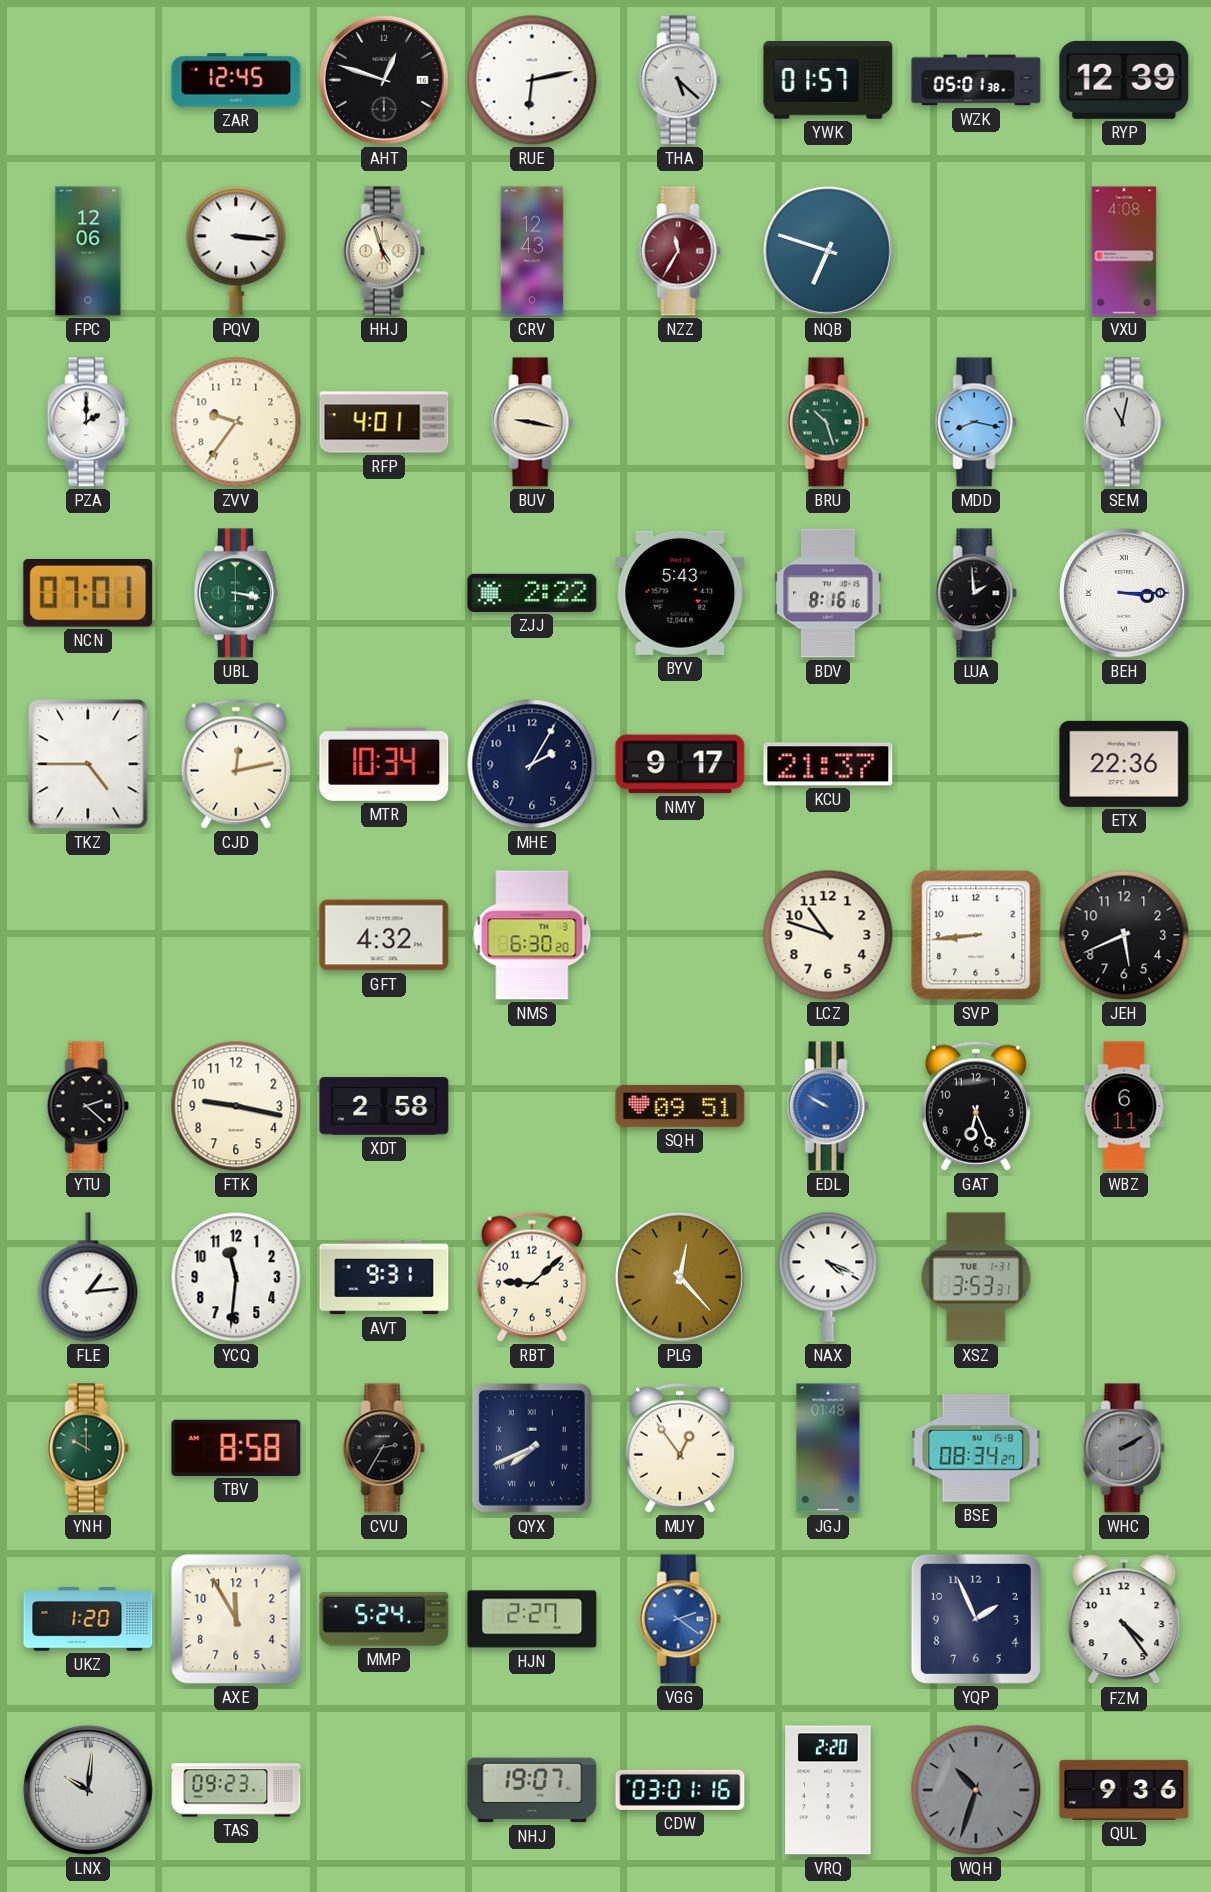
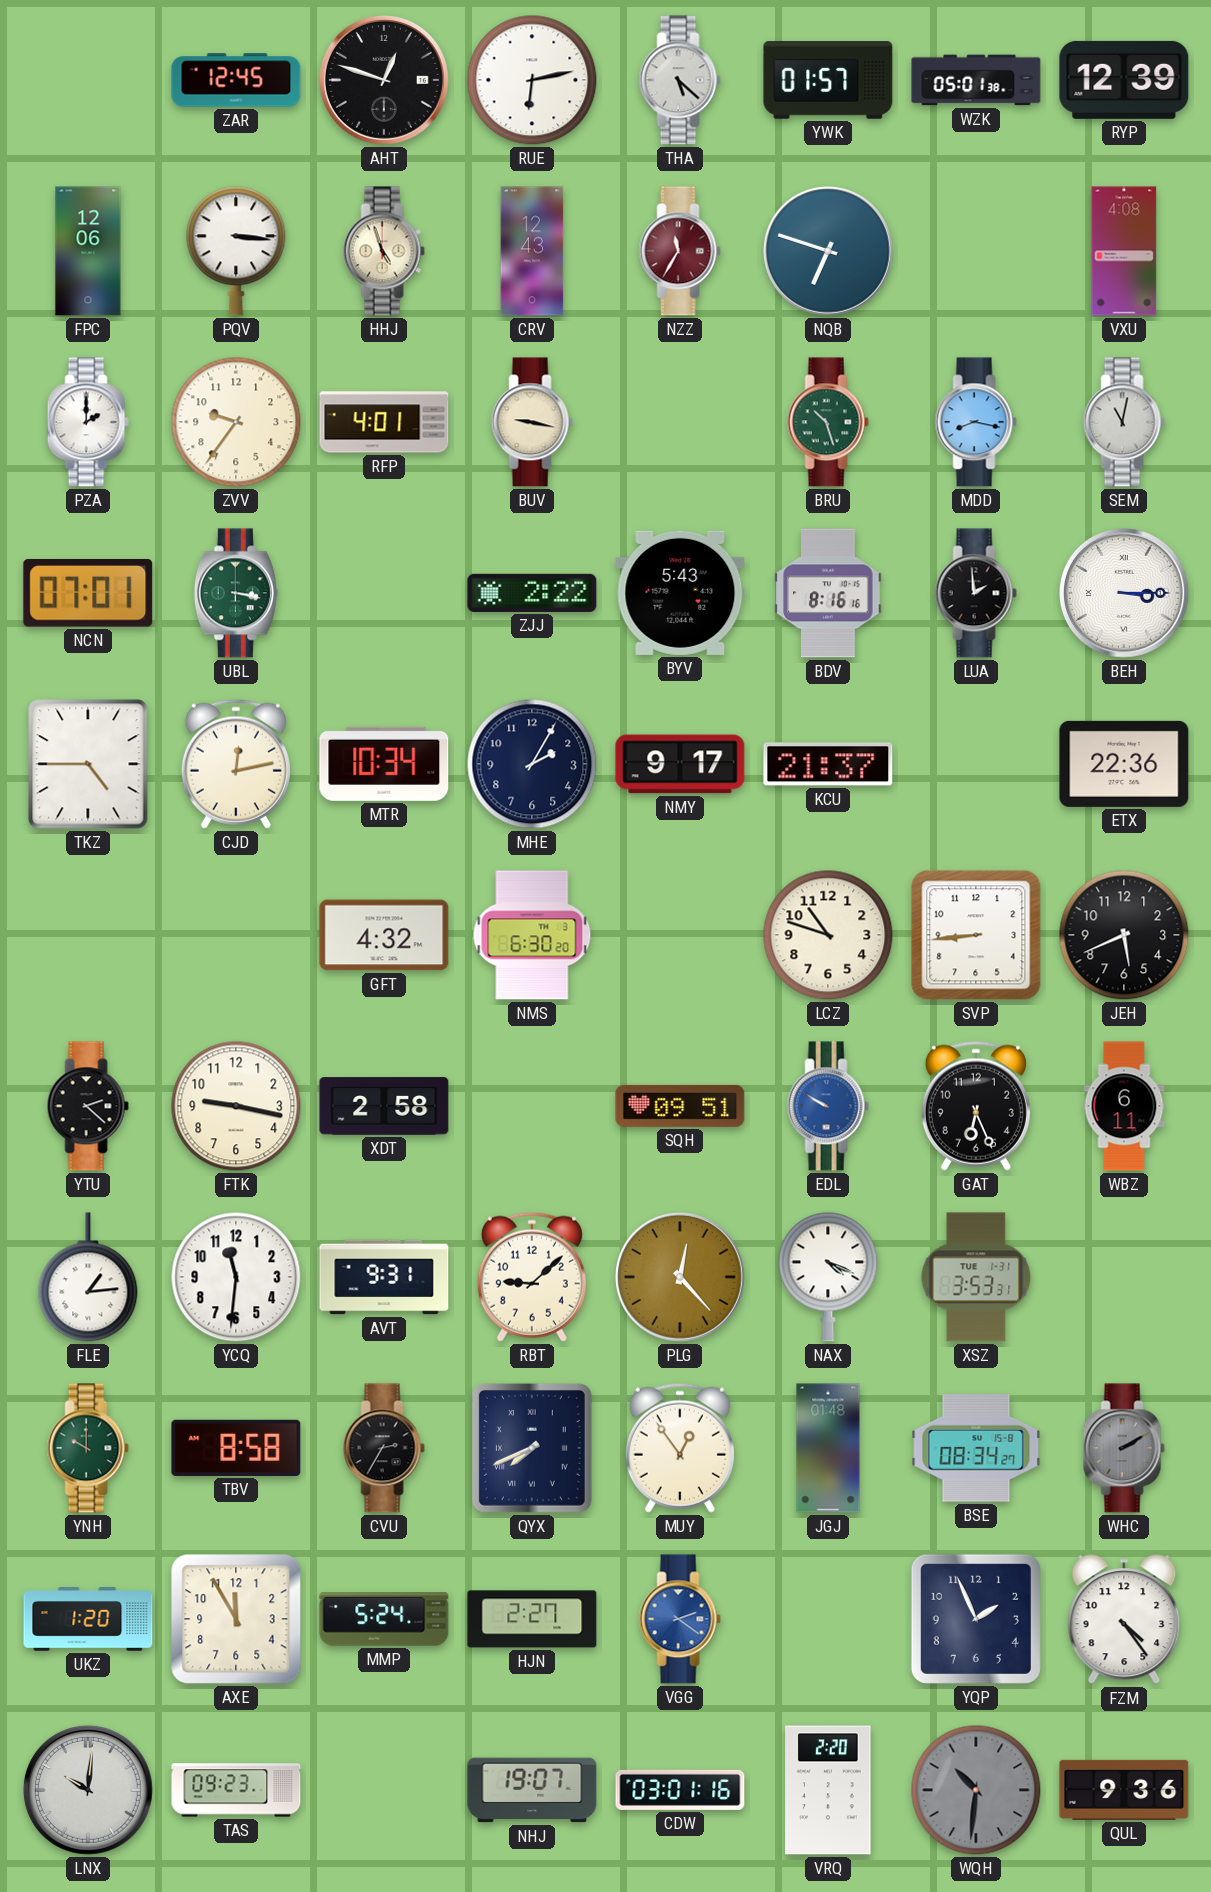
WQH: 10:33 -> 10:31
